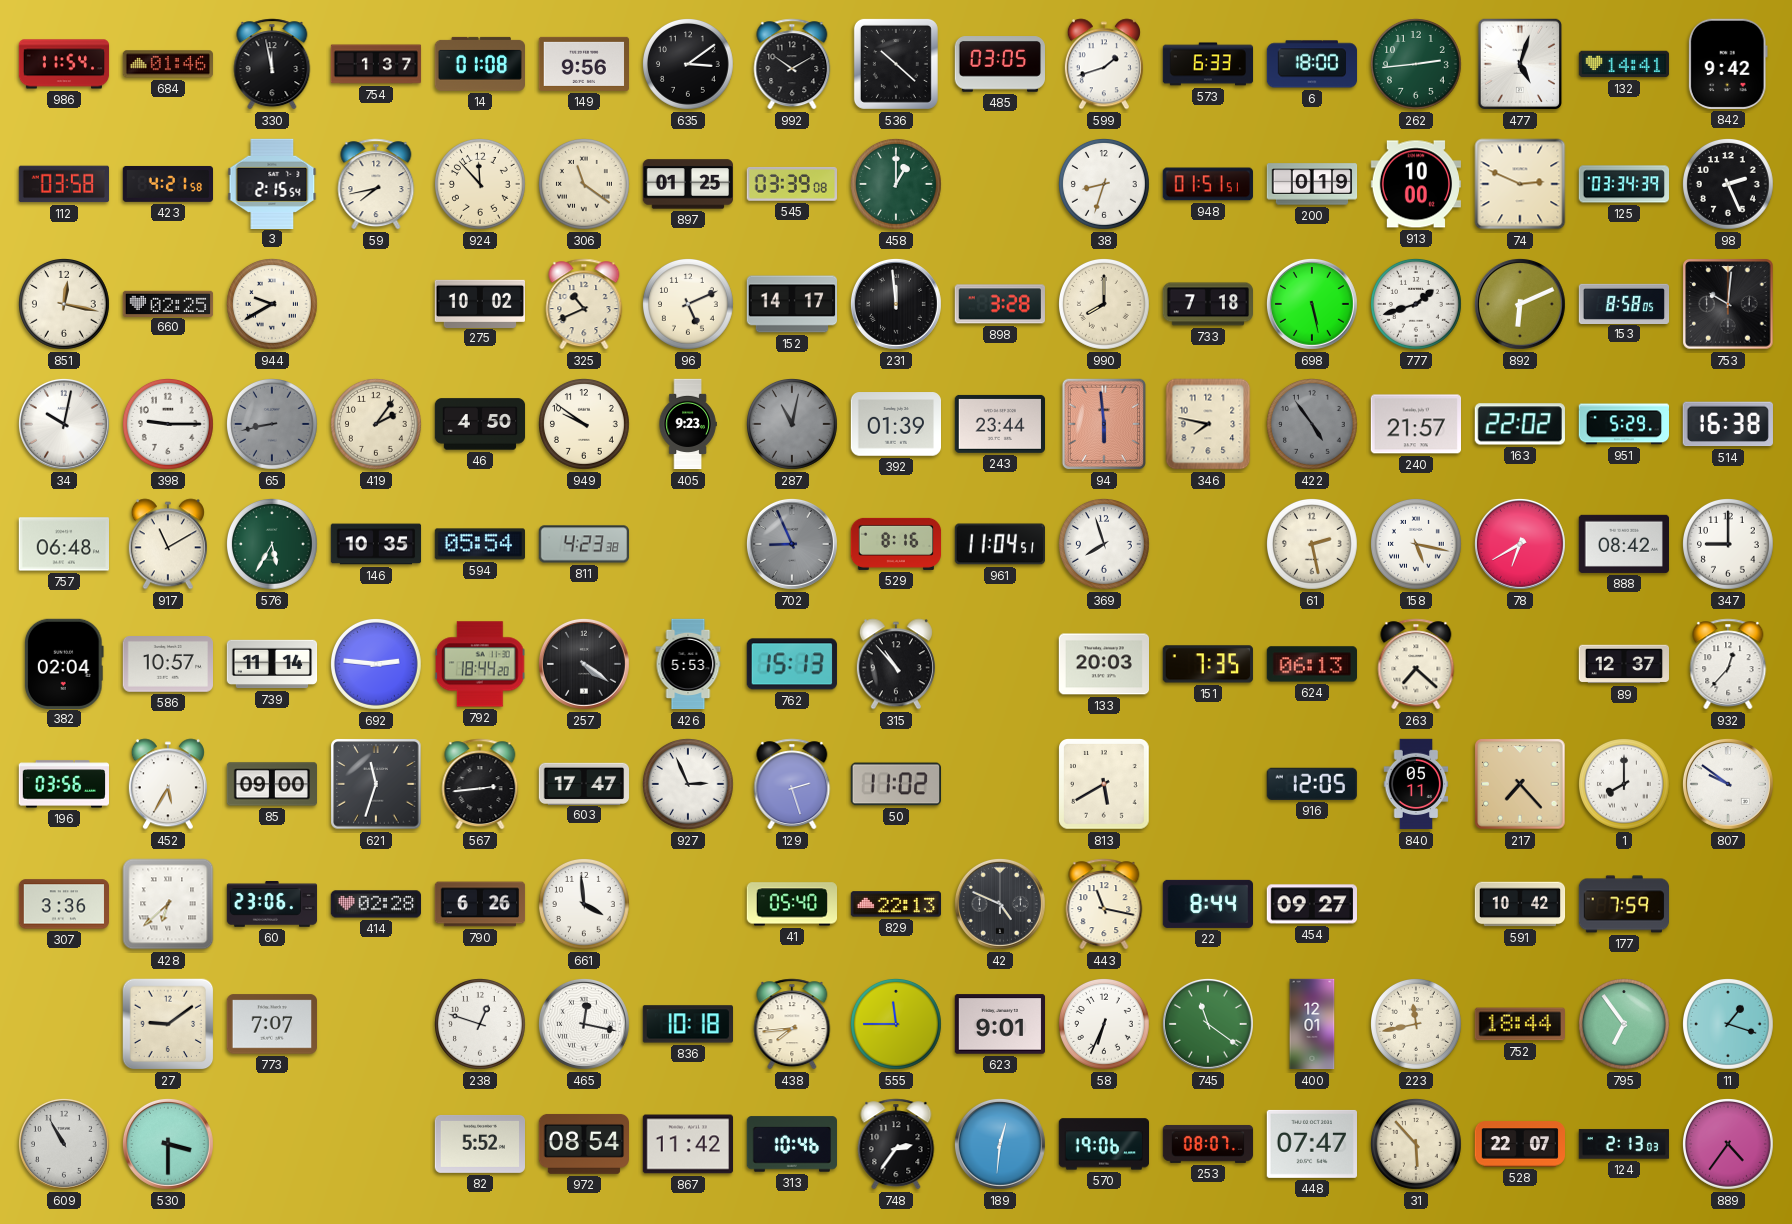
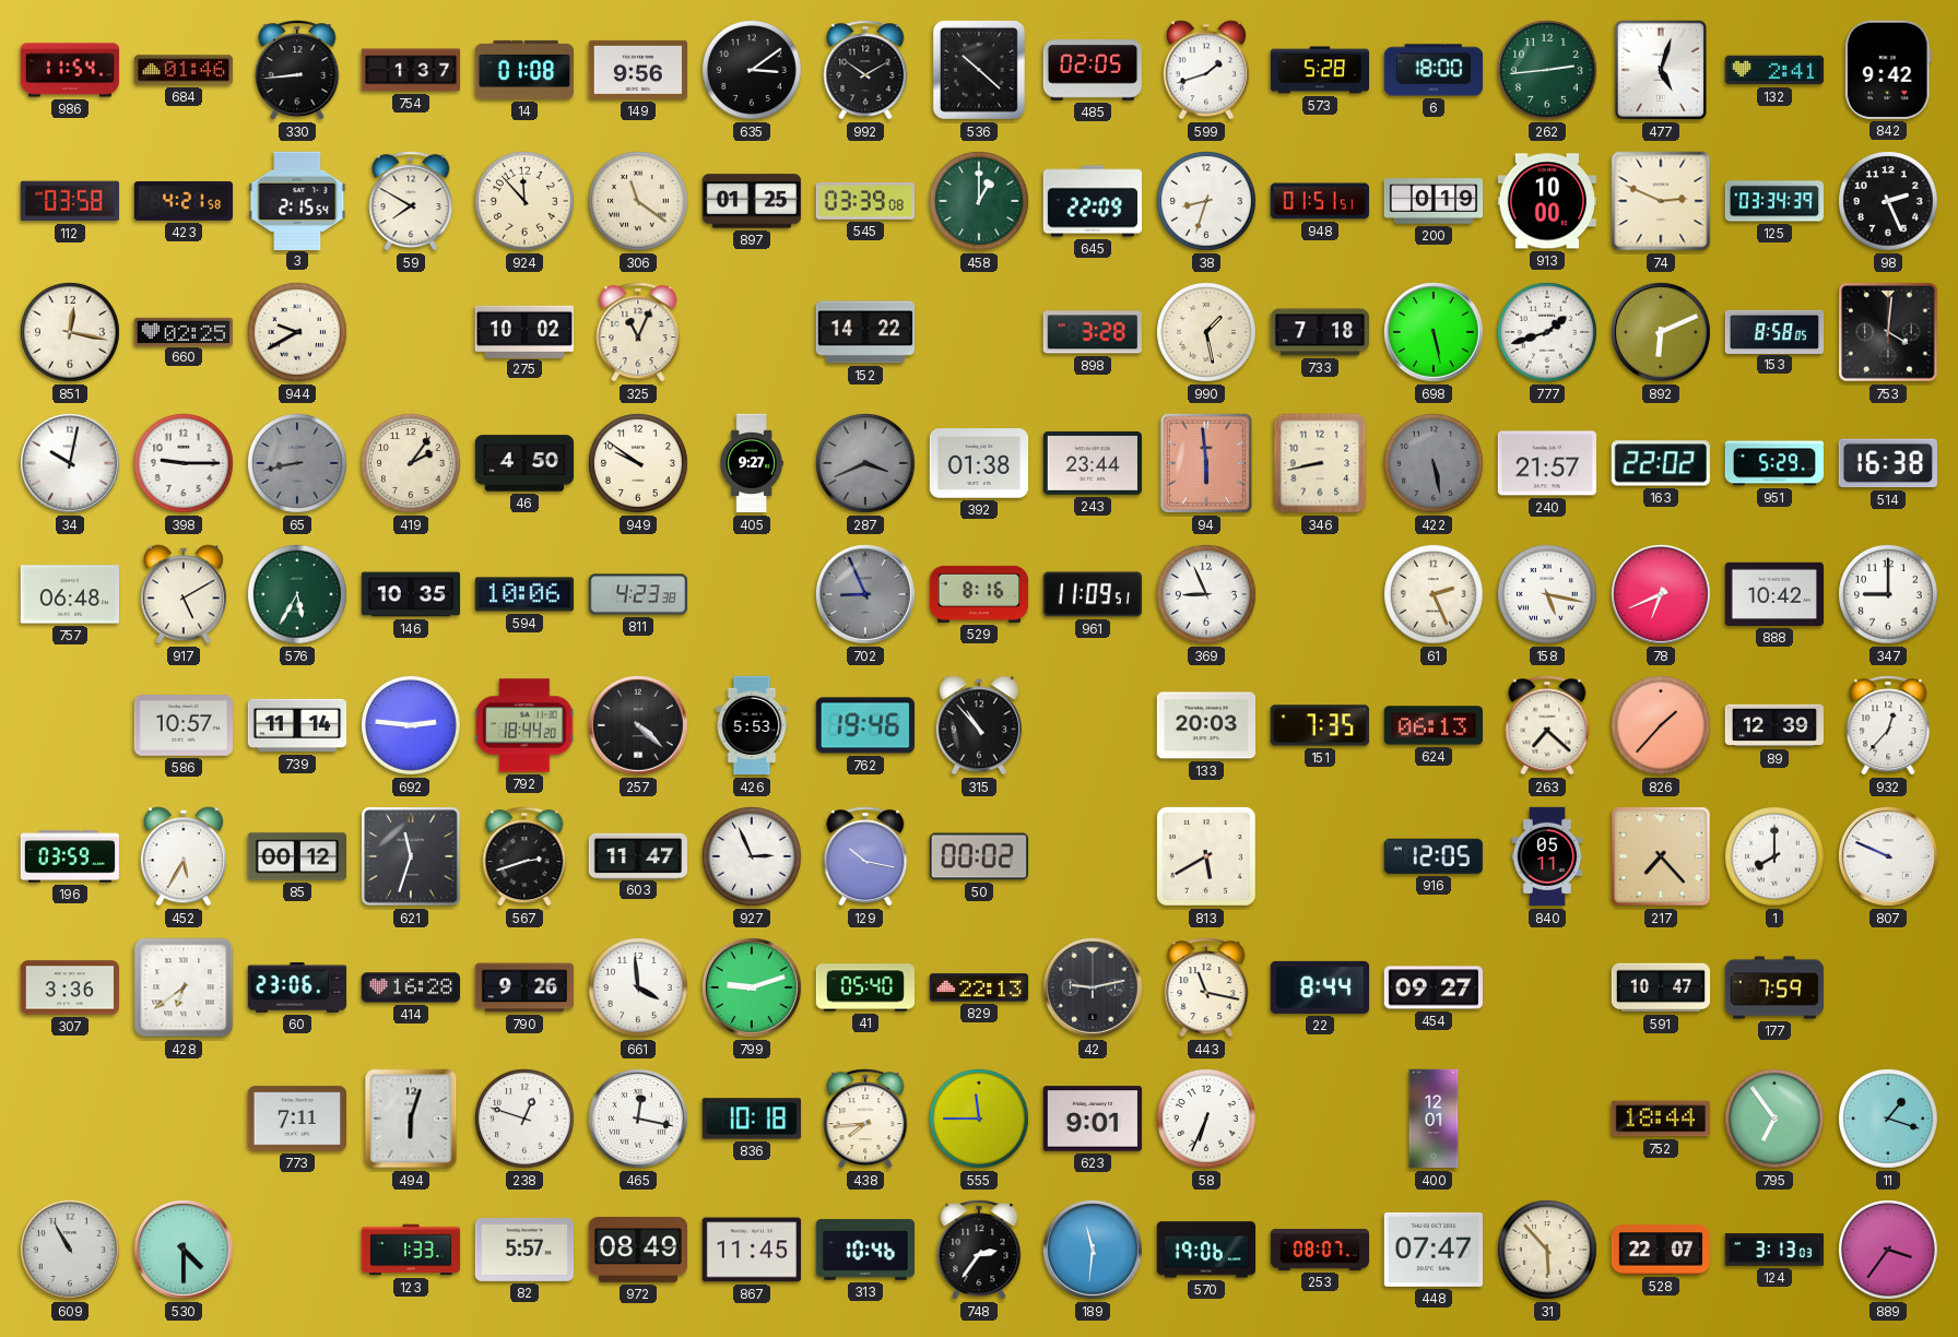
330: 11:58 -> 8:44
485: 03:05 -> 02:05
573: 6:33 -> 5:28
132: 14:41 -> 2:41
59: 7:43 -> 7:50
645: none -> 22:09
325: 10:41 -> 11:04
96: 5:11 -> none
152: 14:17 -> 14:22
231: 11:59 -> none
990: 8:00 -> 1:28
753: 10:01 -> 4:01
405: 9:23 -> 9:27
287: 11:02 -> 3:41
392: 01:39 -> 01:38
346: 7:47 -> 8:43
422: 4:54 -> 5:28
917: 11:10 -> 5:10
594: 05:54 -> 10:06
961: 11:04 -> 11:09
369: 7:57 -> 8:56
61: 2:28 -> 2:26
78: 6:40 -> 6:41
888: 08:42 -> 10:42
382: 02:04 -> none
257: 4:21 -> 4:22
762: 15:13 -> 19:46
826: none -> 1:37
89: 12:37 -> 12:39
196: 03:56 -> 03:59
85: 09:00 -> 00:12
567: 2:44 -> 2:42
603: 17:47 -> 11:47
129: 2:27 -> 10:17
50: 11:02 -> 00:02
807: 9:51 -> 9:49
428: 6:38 -> 6:39
414: 02:28 -> 16:28
790: 6:26 -> 9:26
799: none -> 9:12
42: 4:49 -> 9:13
591: 10:42 -> 10:47
27: 9:09 -> none
773: 7:07 -> 7:11
494: none -> 6:03
745: 11:21 -> none
223: 11:43 -> none
530: 3:30 -> 4:30
123: none -> 1:33
82: 5:52 -> 5:57
972: 08:54 -> 08:49
867: 11:42 -> 11:45
189: 12:31 -> 11:31
124: 2:13 -> 3:13
889: 4:36 -> 3:36
